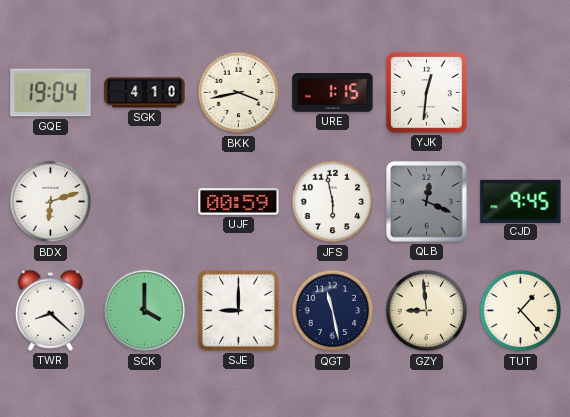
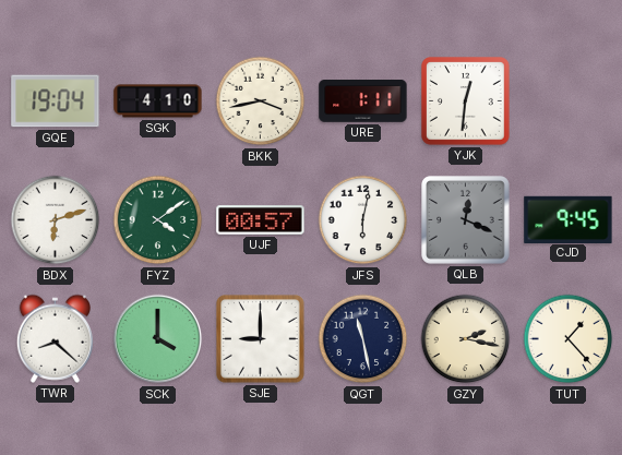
URE: 1:15 -> 1:11
FYZ: none -> 4:09
UJF: 00:59 -> 00:57
JFS: 5:58 -> 6:02
GZY: 8:59 -> 2:17
